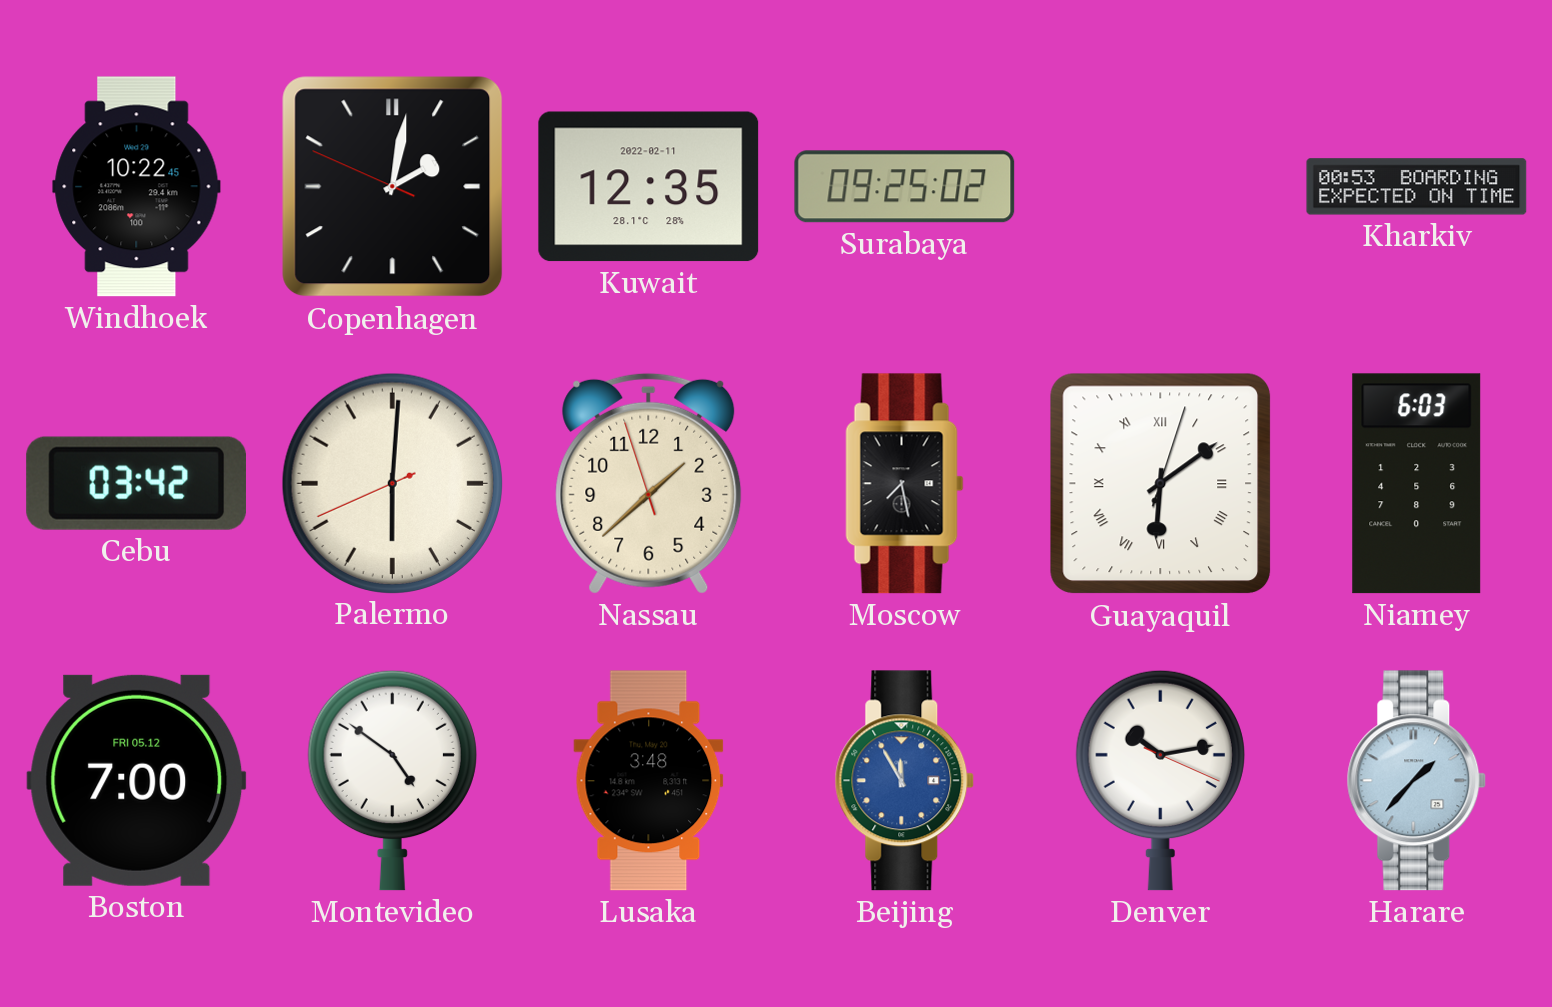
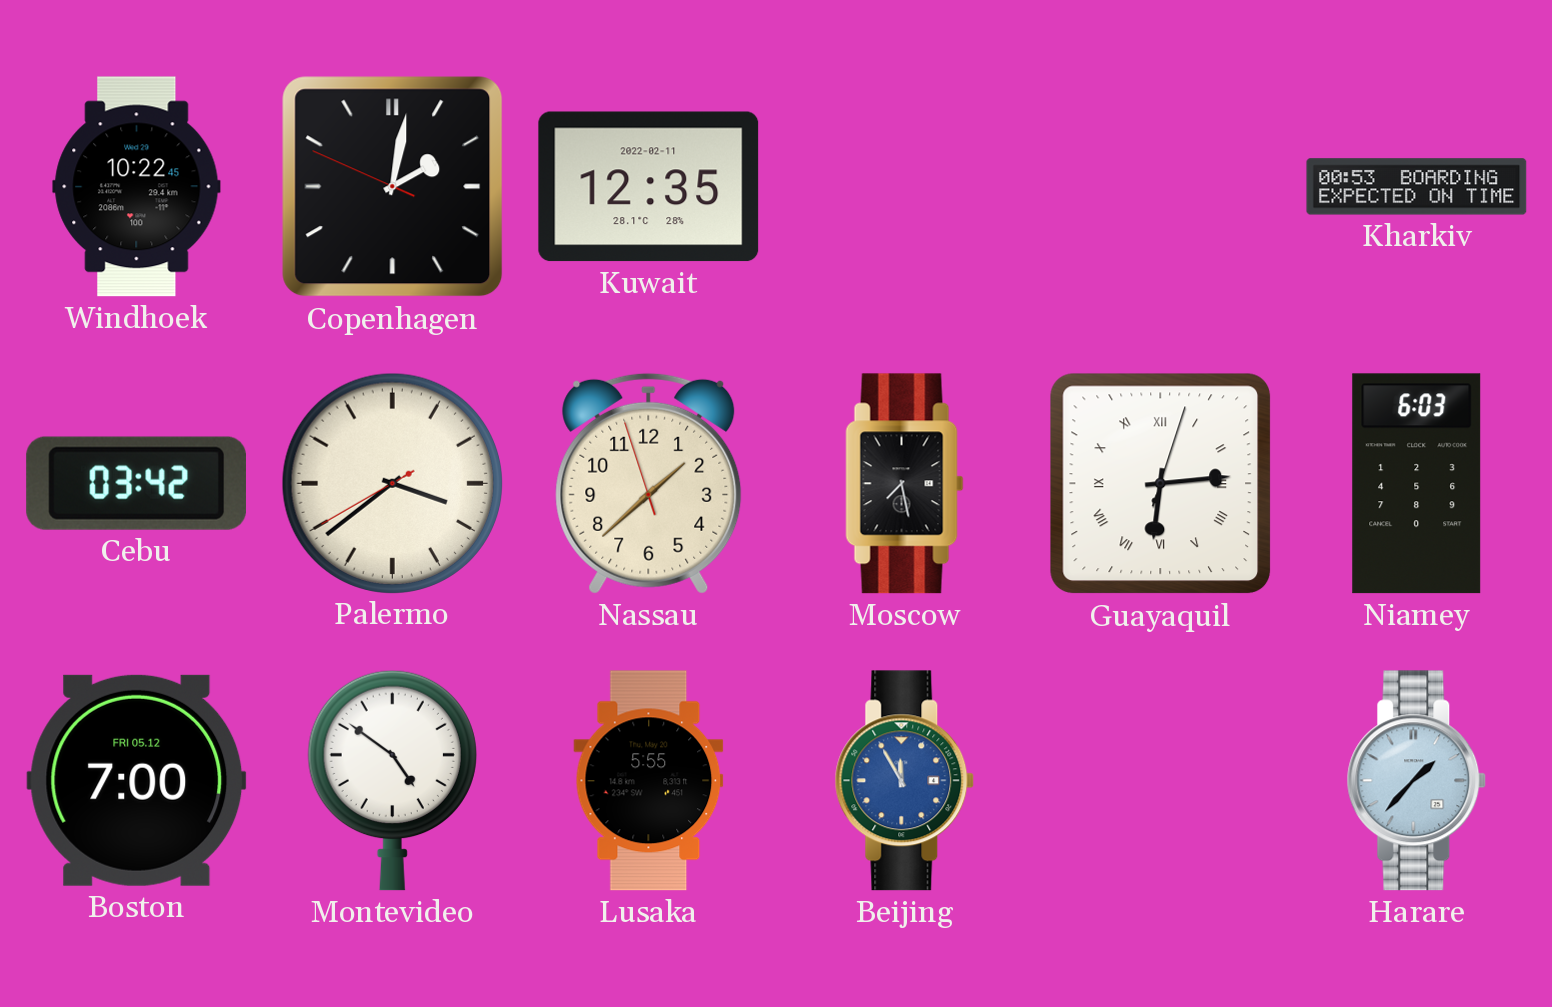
Surabaya: 09:25 -> none
Palermo: 6:00 -> 3:38
Guayaquil: 6:09 -> 6:14
Lusaka: 3:48 -> 5:55
Denver: 10:13 -> none
